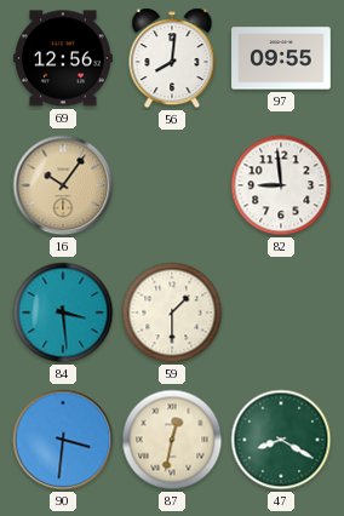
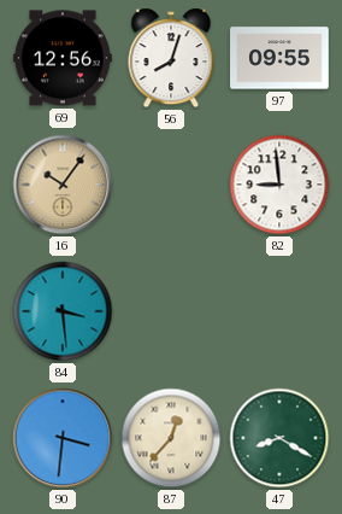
56: 8:01 -> 8:03
59: 1:30 -> none
87: 12:32 -> 12:37
